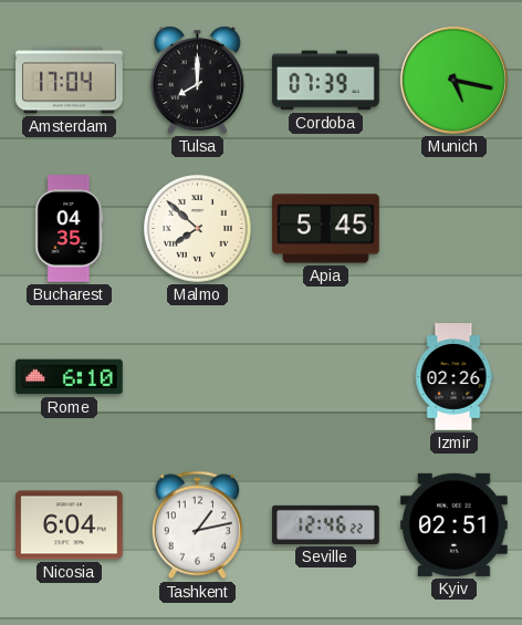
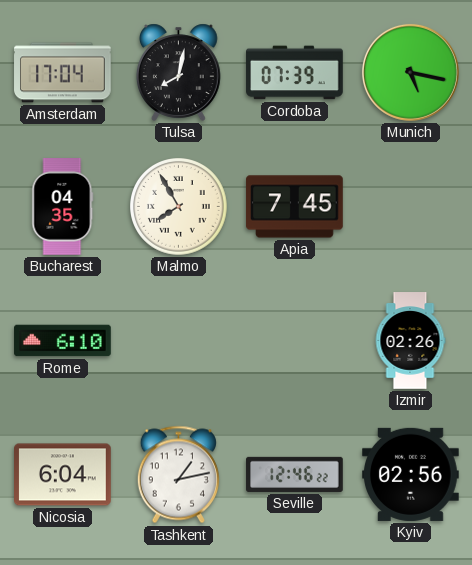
Tulsa: 8:00 -> 8:02
Malmo: 7:52 -> 7:55
Apia: 5:45 -> 7:45
Kyiv: 02:51 -> 02:56
